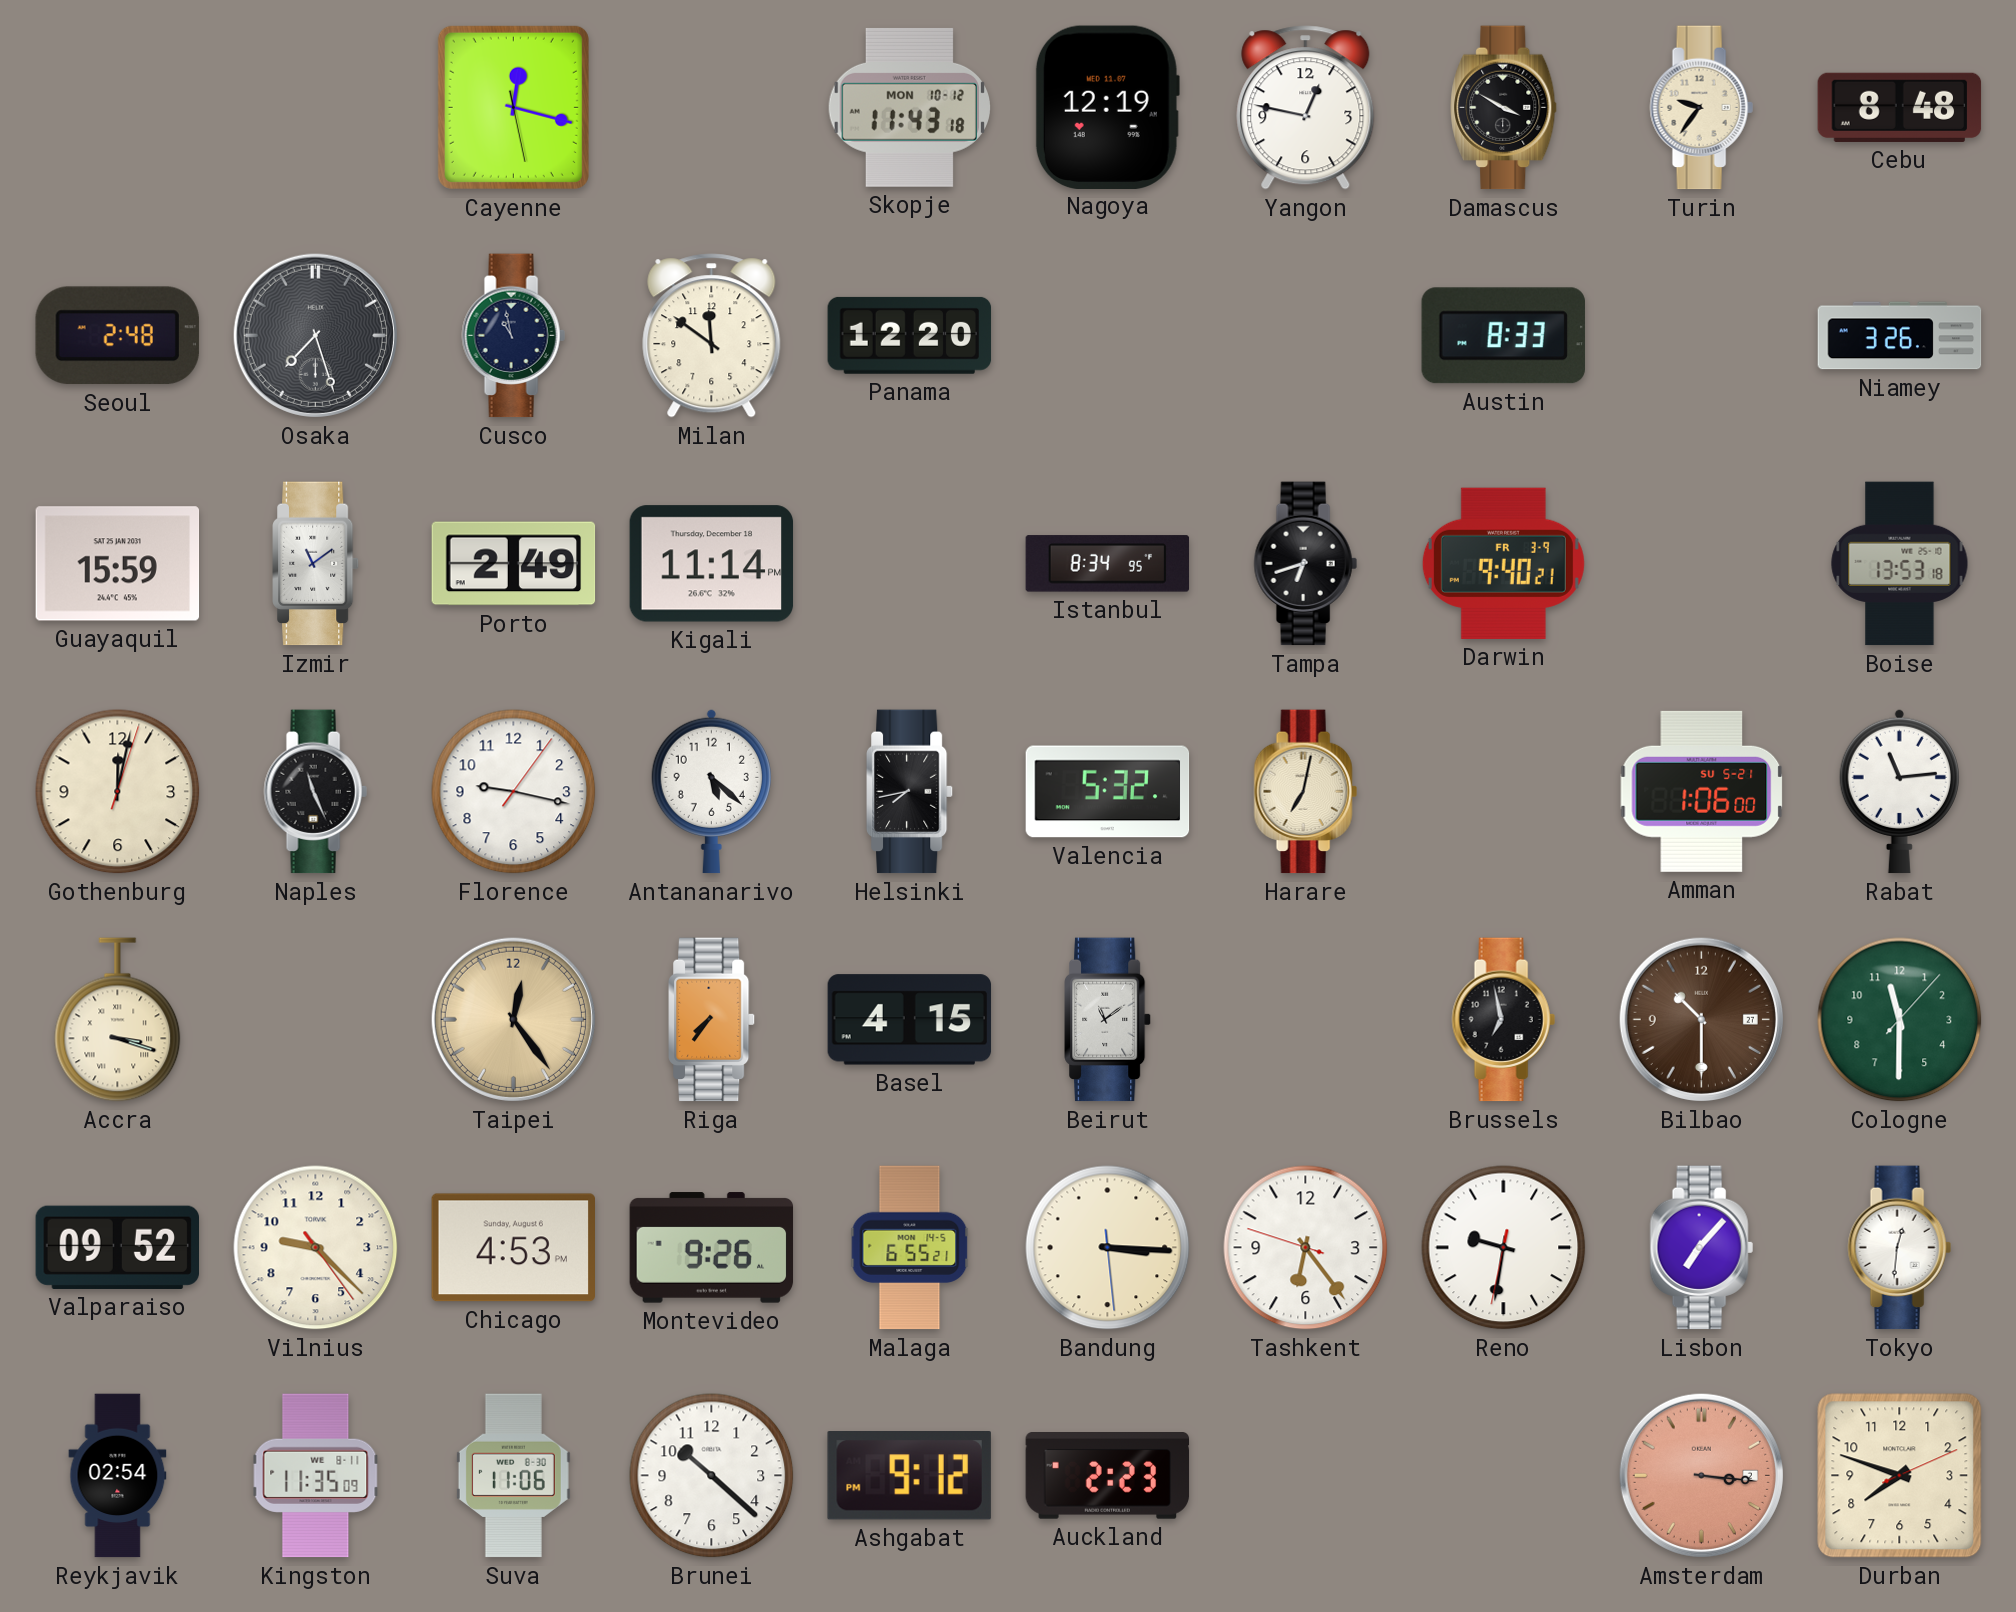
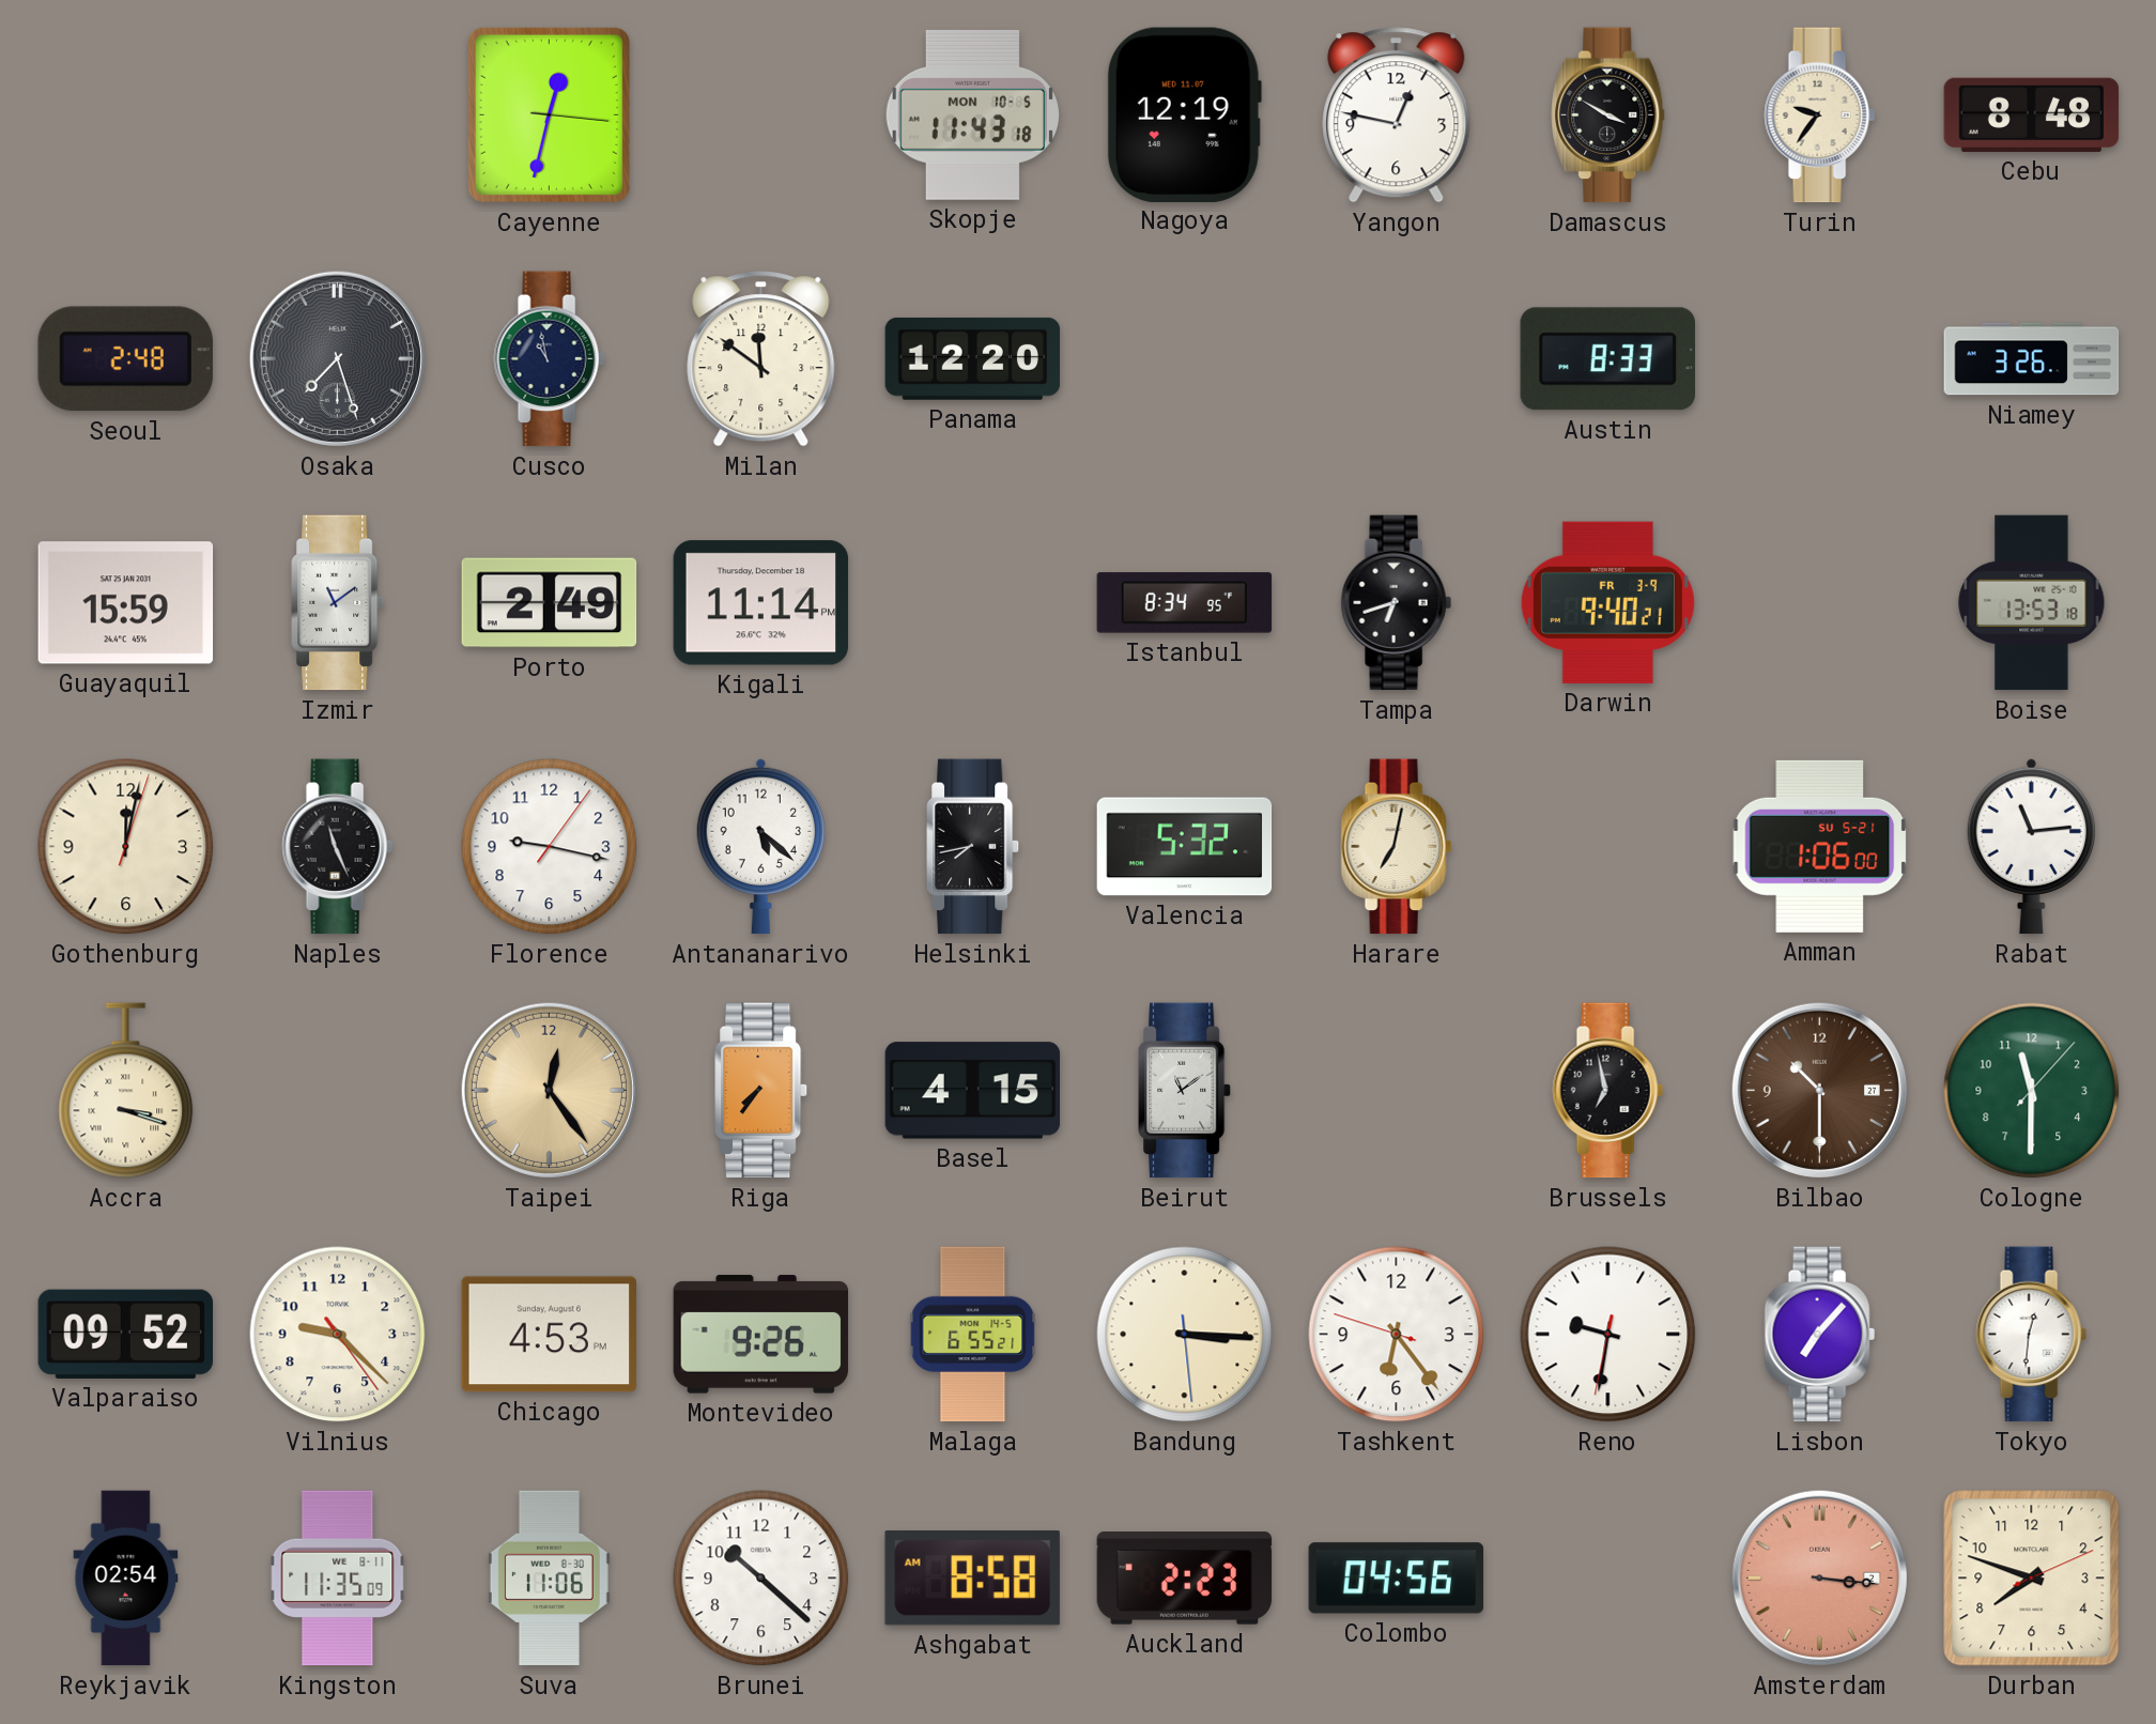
Cayenne: 12:17 -> 12:32
Skopje date: MON 10-12 -> MON 10-5
Ashgabat: 9:12 -> 8:58
Colombo: none -> 04:56
